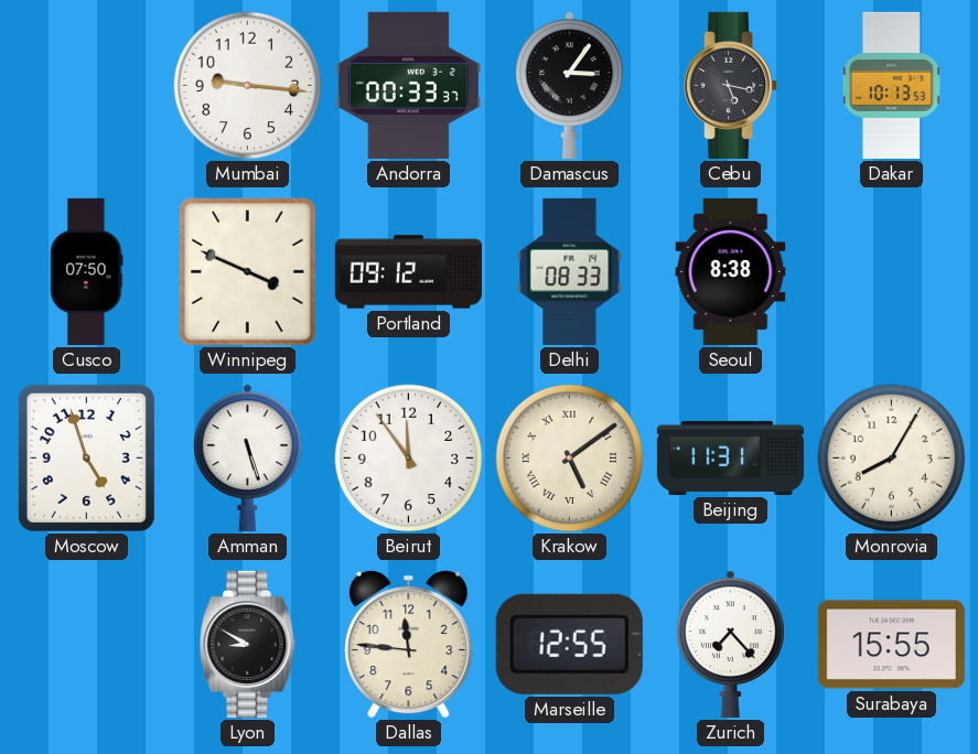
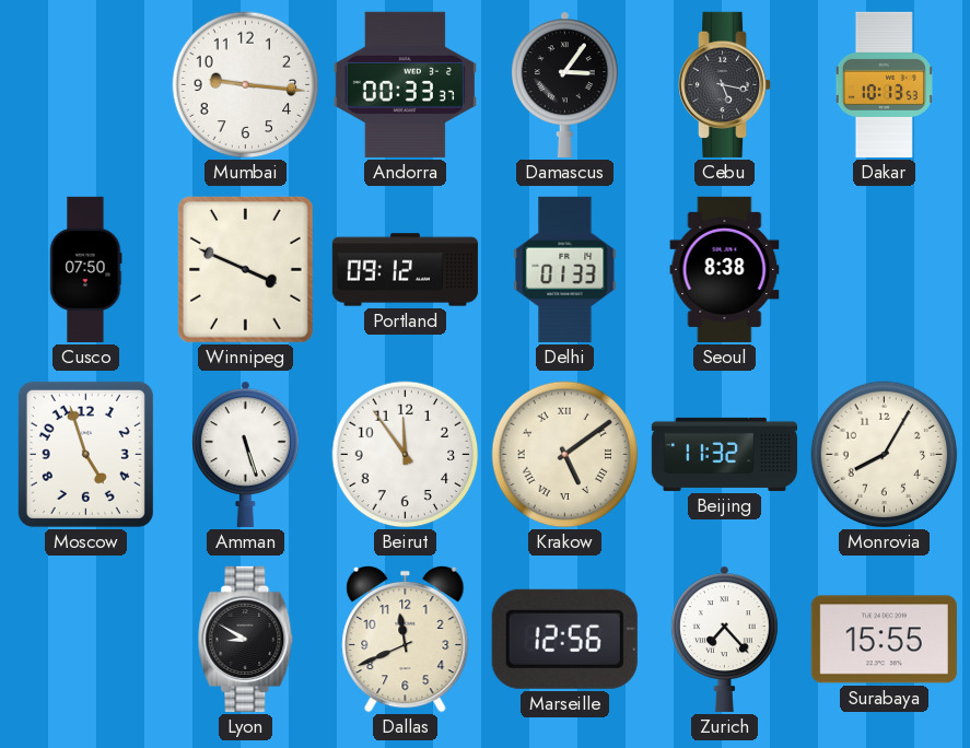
Delhi: 08:33 -> 01:33
Beijing: 11:31 -> 11:32
Dallas: 11:46 -> 11:41
Marseille: 12:55 -> 12:56
